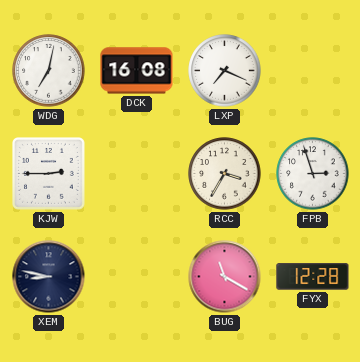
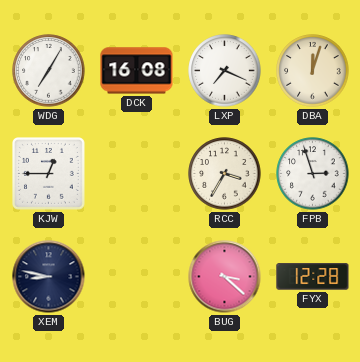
WDG: 7:02 -> 7:05
DBA: none -> 12:03
KJW: 2:45 -> 12:45
BUG: 11:20 -> 3:22
